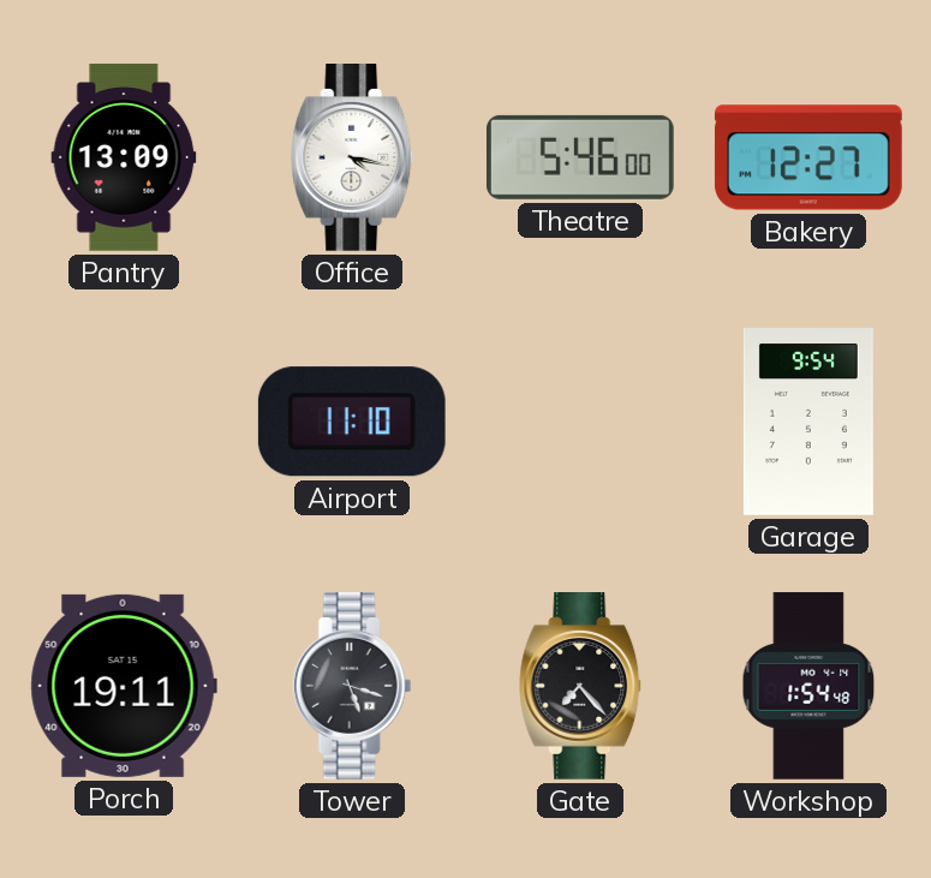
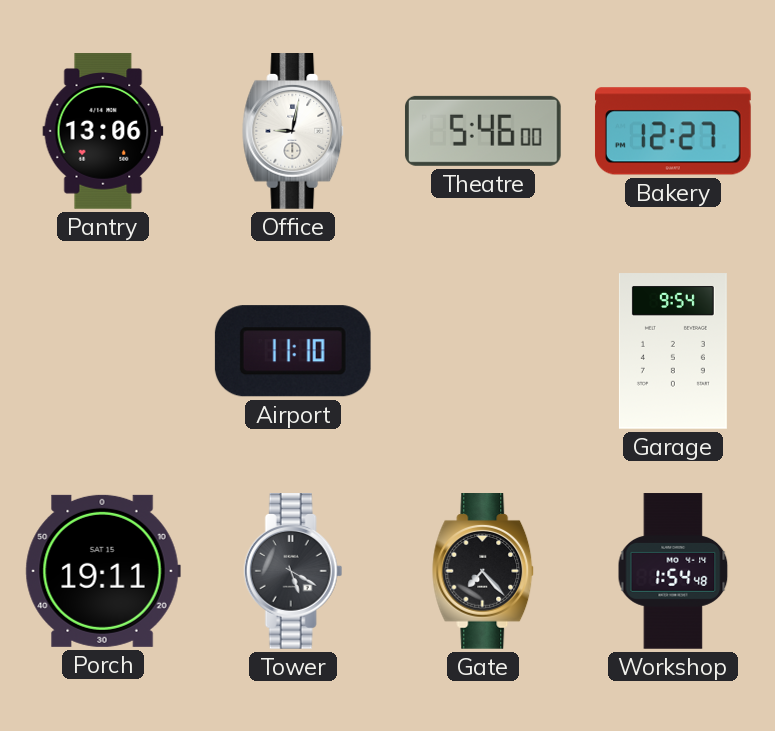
Pantry: 13:09 -> 13:06
Office: 4:17 -> 9:02
Tower: 5:18 -> 5:20
